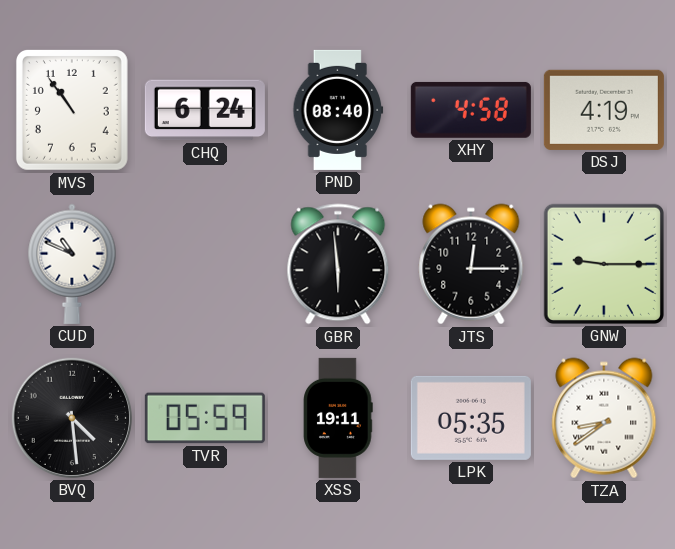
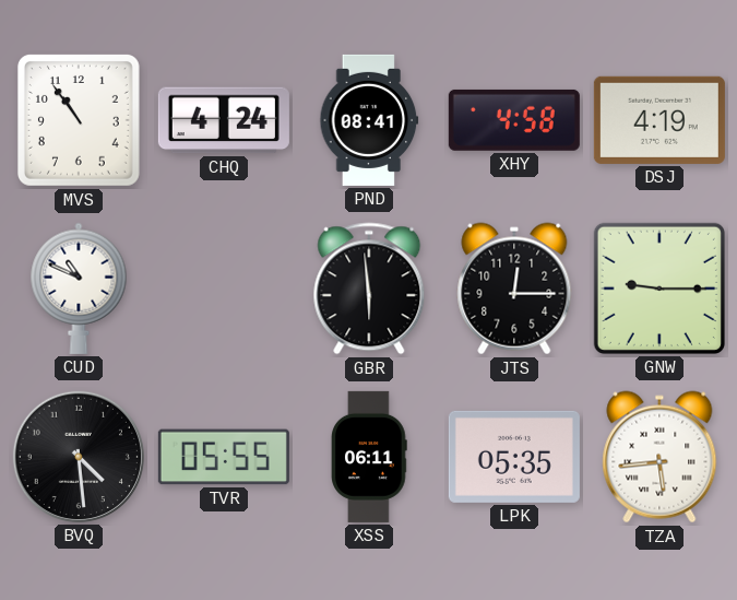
CHQ: 6:24 -> 4:24
PND: 08:40 -> 08:41
TVR: 05:59 -> 05:55
XSS: 19:11 -> 06:11
TZA: 8:39 -> 5:44
